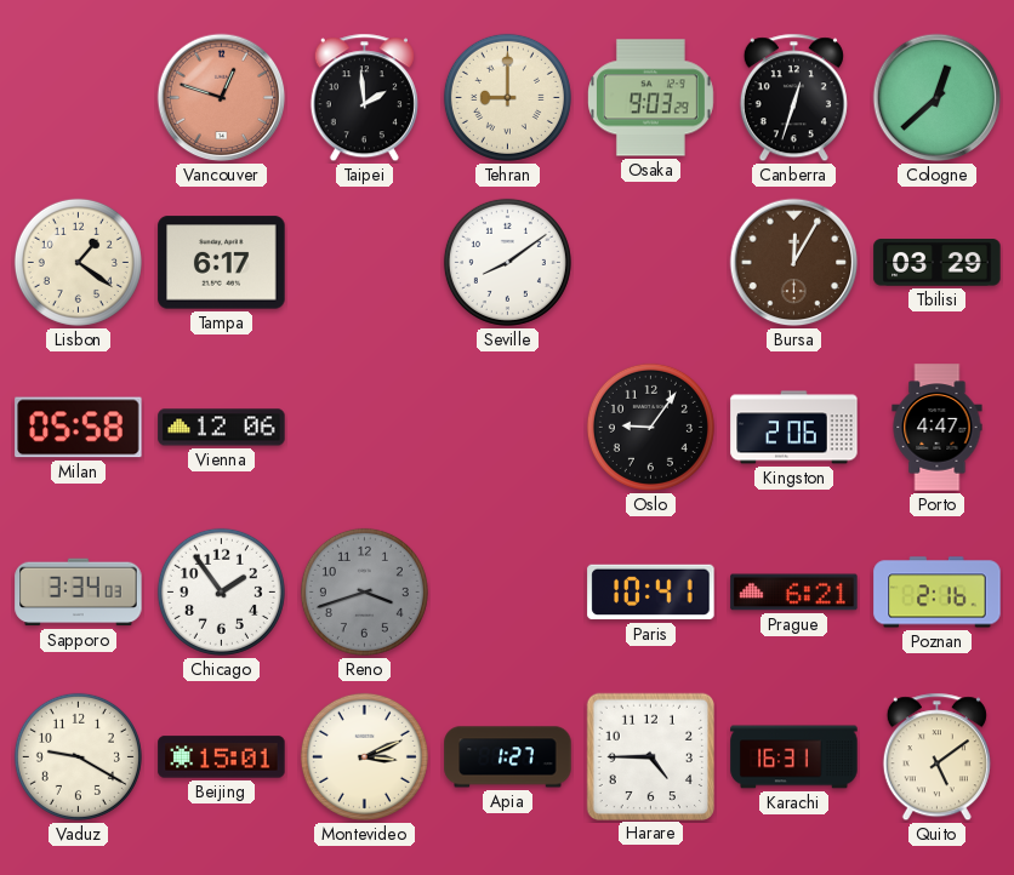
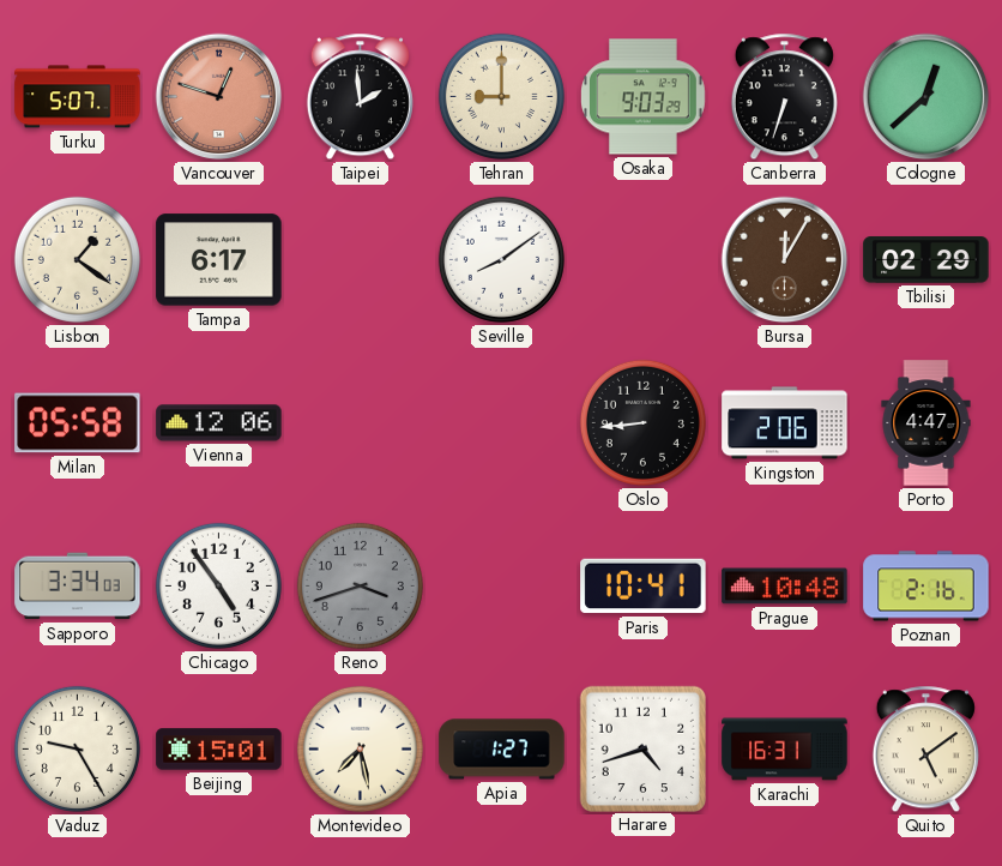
Turku: none -> 5:07
Canberra: 12:33 -> 6:33
Tbilisi: 03:29 -> 02:29
Oslo: 9:06 -> 8:44
Chicago: 1:54 -> 4:54
Prague: 6:21 -> 10:48
Vaduz: 9:20 -> 9:25
Montevideo: 3:11 -> 7:28
Harare: 4:45 -> 4:42
